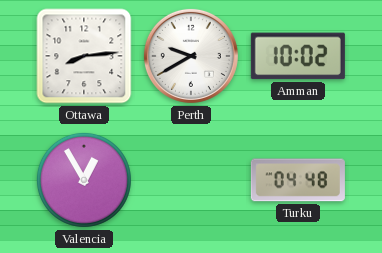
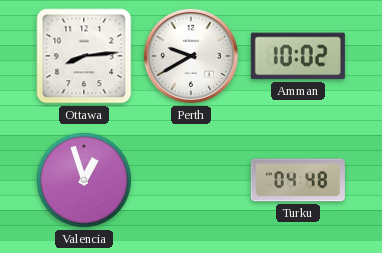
Valencia: 12:55 -> 12:57
